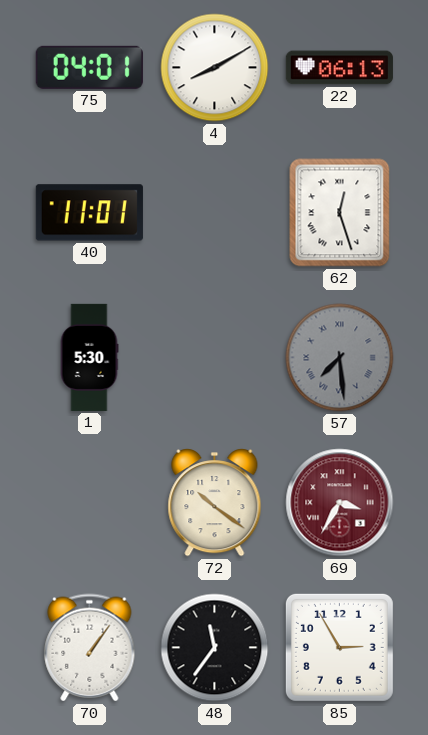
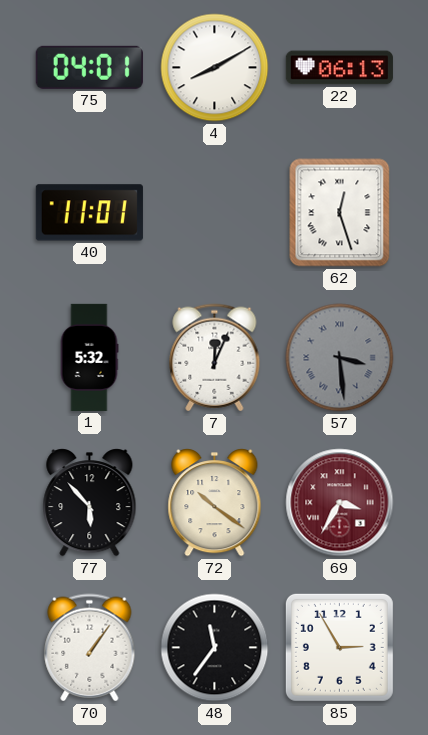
1: 5:30 -> 5:32
7: none -> 12:04
57: 7:29 -> 3:29
77: none -> 5:53
